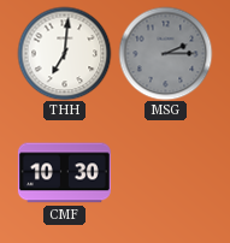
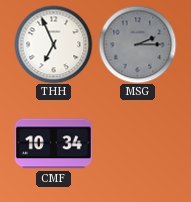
THH: 7:01 -> 6:56
CMF: 10:30 -> 10:34
